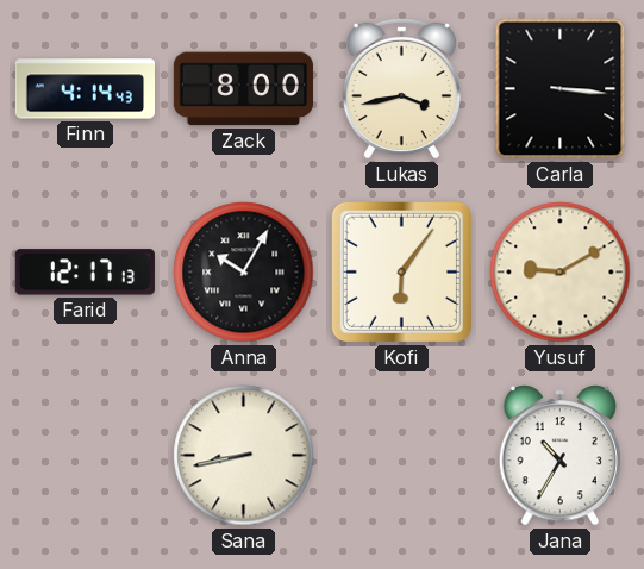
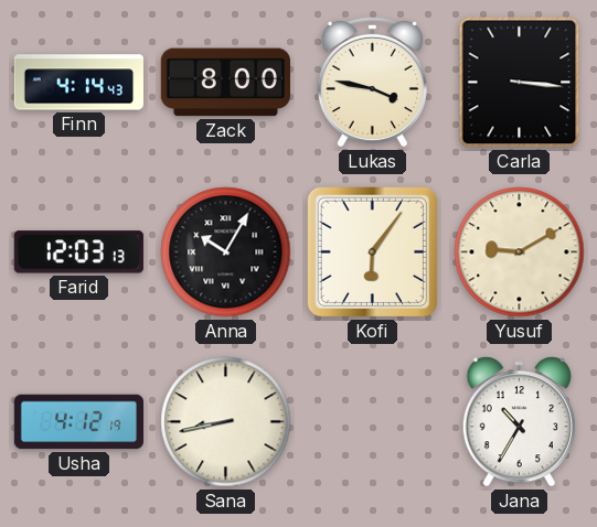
Lukas: 3:43 -> 3:47
Farid: 12:17 -> 12:03
Usha: none -> 4:12
